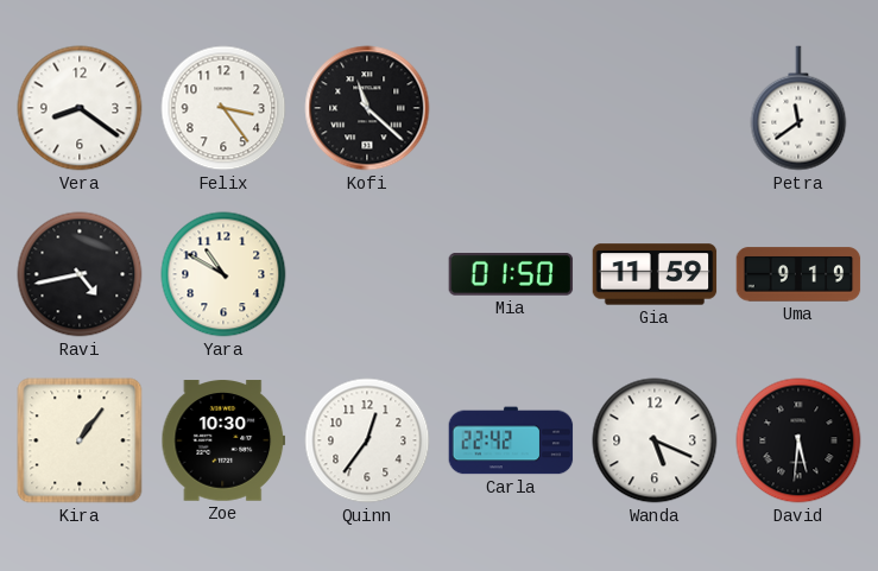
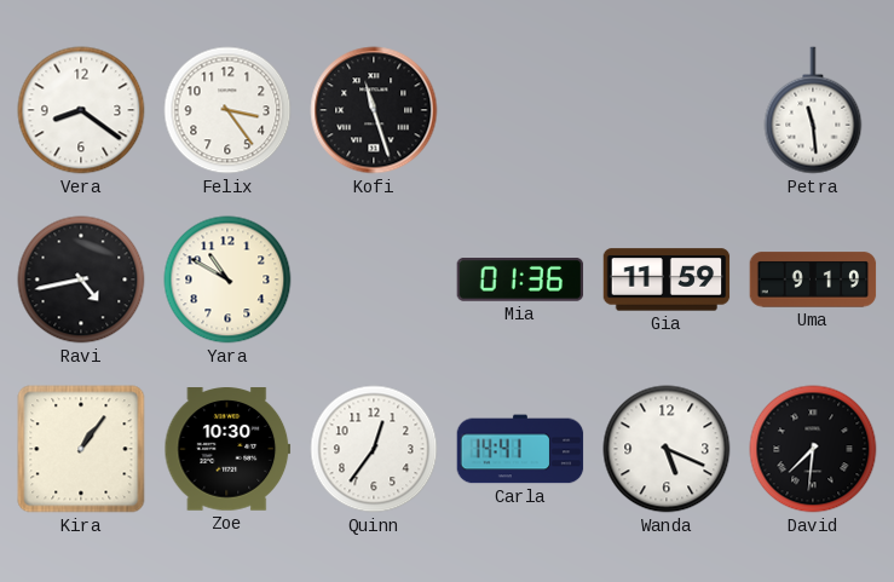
Kofi: 11:22 -> 11:27
Petra: 11:39 -> 11:29
Mia: 01:50 -> 01:36
Carla: 22:42 -> 14:41
David: 5:31 -> 7:31
